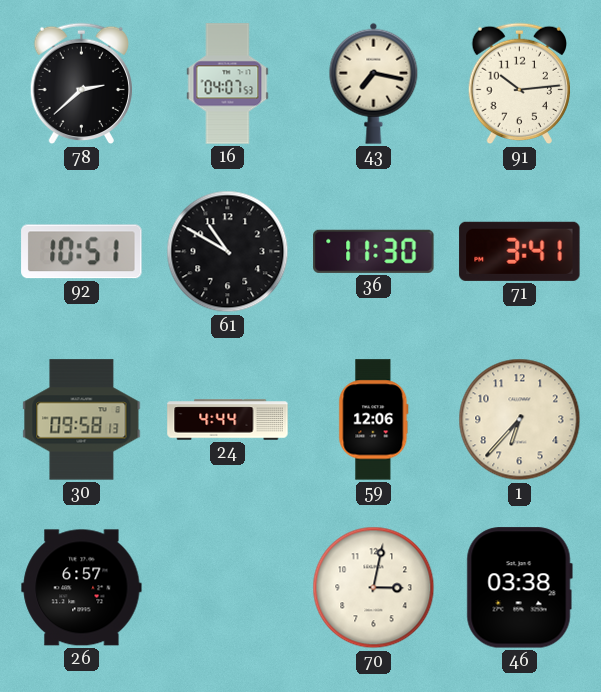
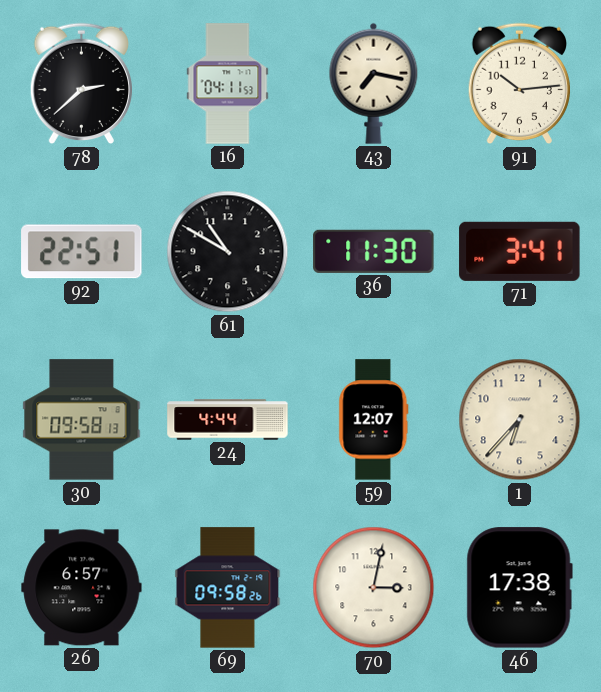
16: 04:07 -> 04:11
92: 10:51 -> 22:51
59: 12:06 -> 12:07
69: none -> 09:58
46: 03:38 -> 17:38
